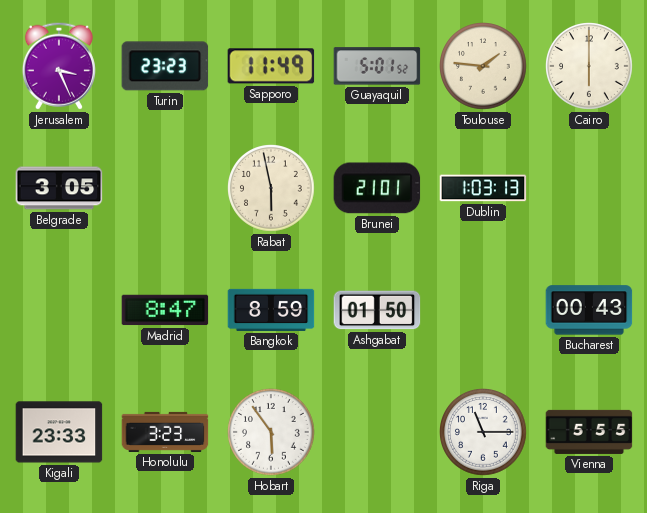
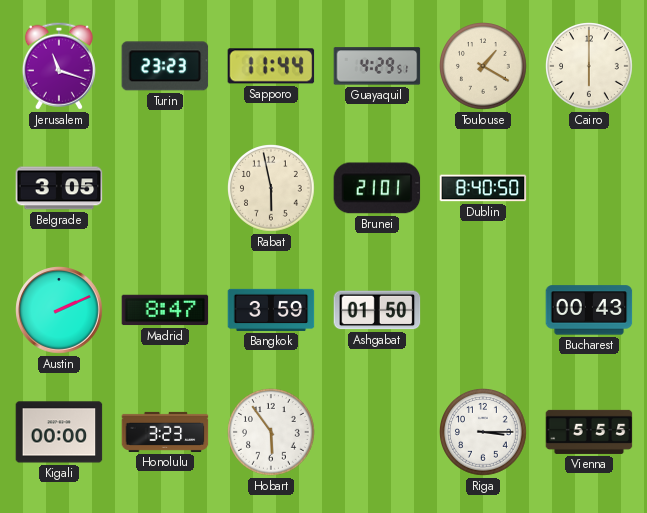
Jerusalem: 3:26 -> 11:18
Sapporo: 11:49 -> 11:44
Guayaquil: 5:01 -> 4:29
Toulouse: 1:46 -> 1:20
Dublin: 1:03 -> 8:40
Austin: none -> 2:11
Bangkok: 8:59 -> 3:59
Kigali: 23:33 -> 00:00
Riga: 11:15 -> 3:15
